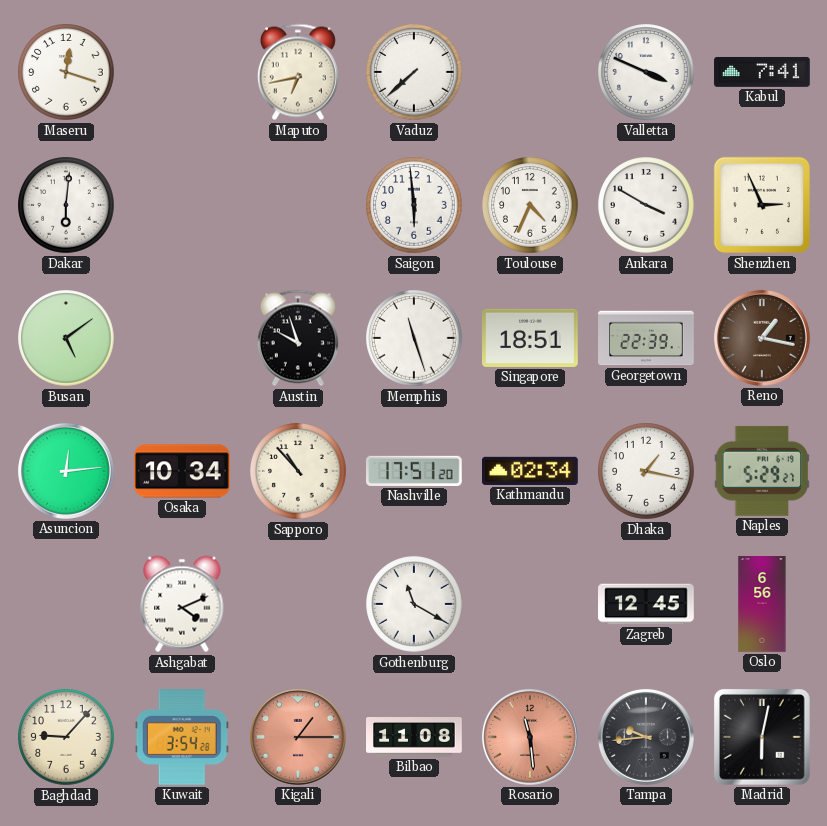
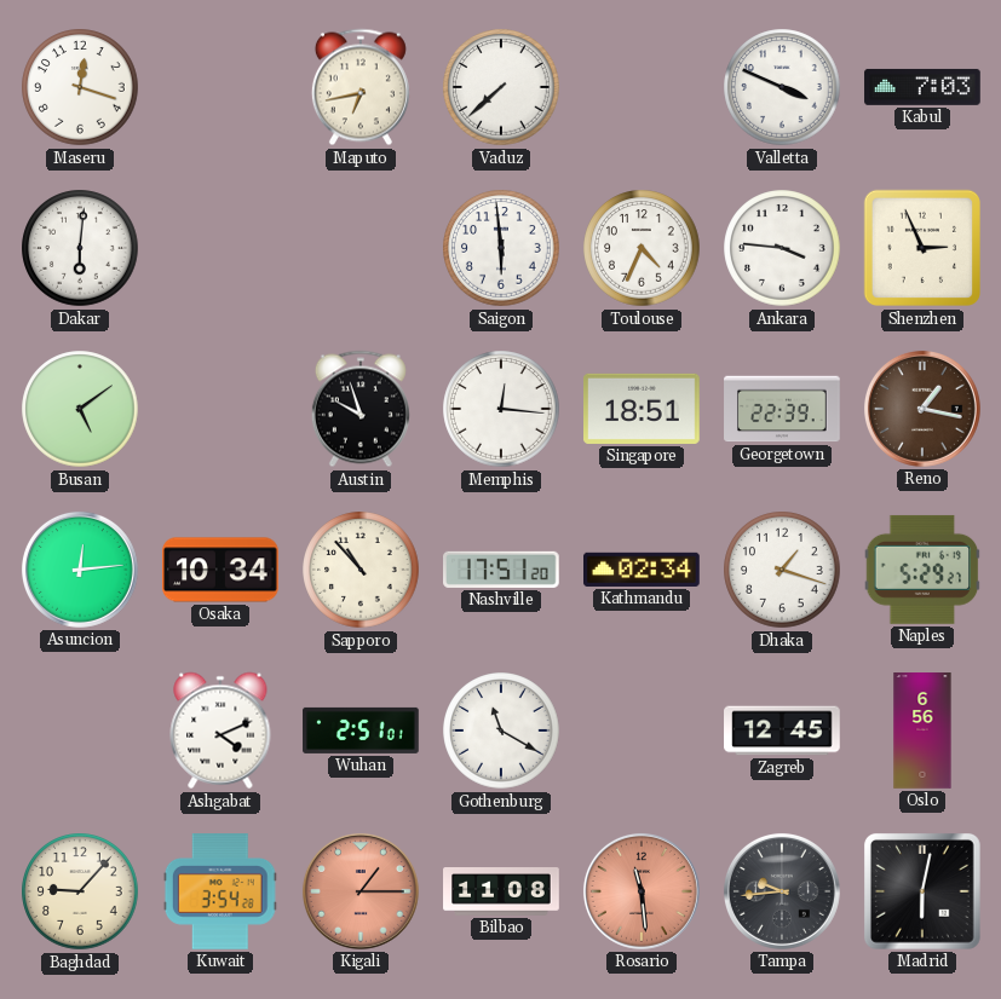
Kabul: 7:41 -> 7:03
Ankara: 3:50 -> 3:46
Memphis: 11:27 -> 12:16
Dhaka: 1:17 -> 1:18
Wuhan: none -> 2:51
